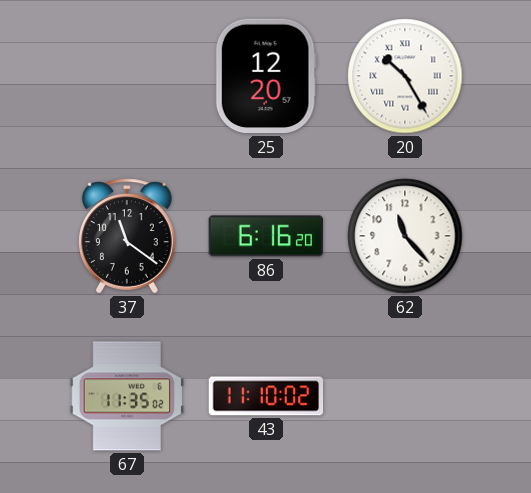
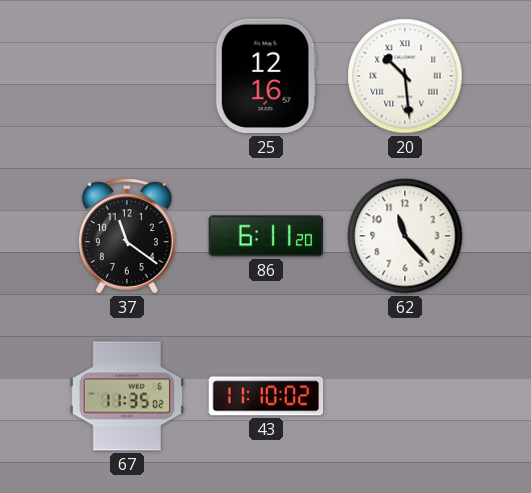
25: 12:20 -> 12:16
20: 10:25 -> 10:29
86: 6:16 -> 6:11
